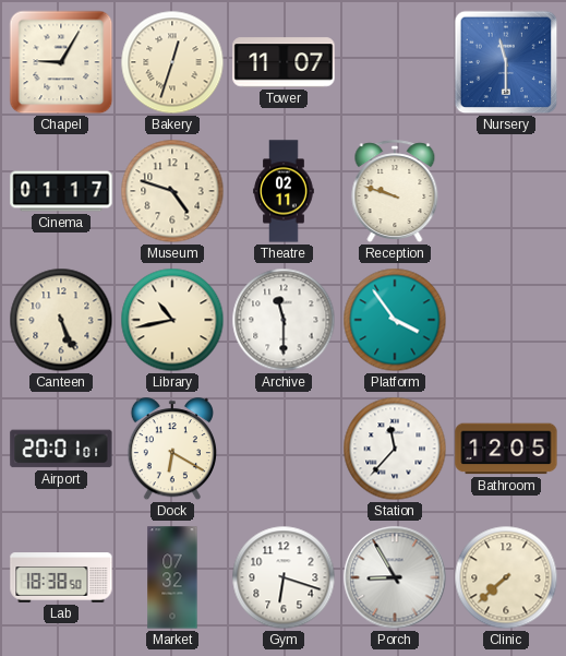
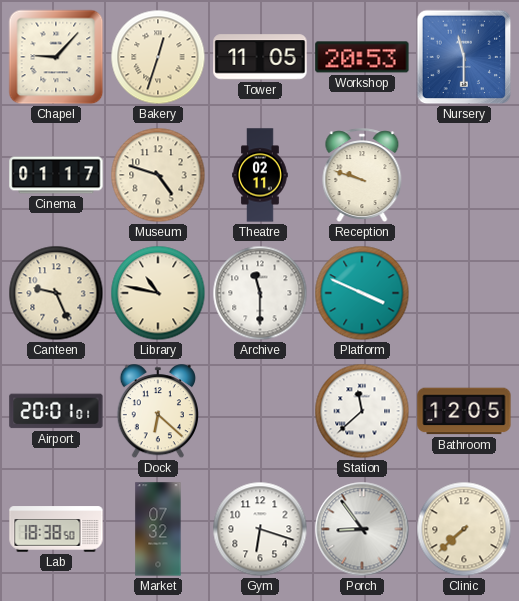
Chapel: 9:05 -> 9:07
Tower: 11:07 -> 11:05
Workshop: none -> 20:53
Canteen: 5:26 -> 9:26
Library: 10:43 -> 10:47
Platform: 3:54 -> 3:49
Dock: 6:20 -> 6:22
Station: 11:37 -> 11:38
Porch: 8:55 -> 8:54
